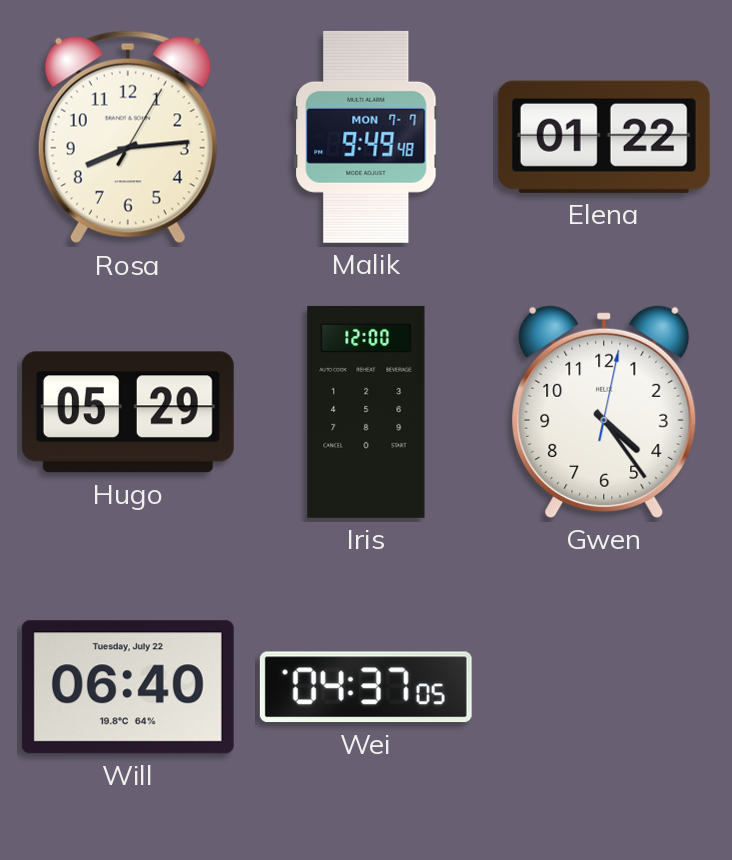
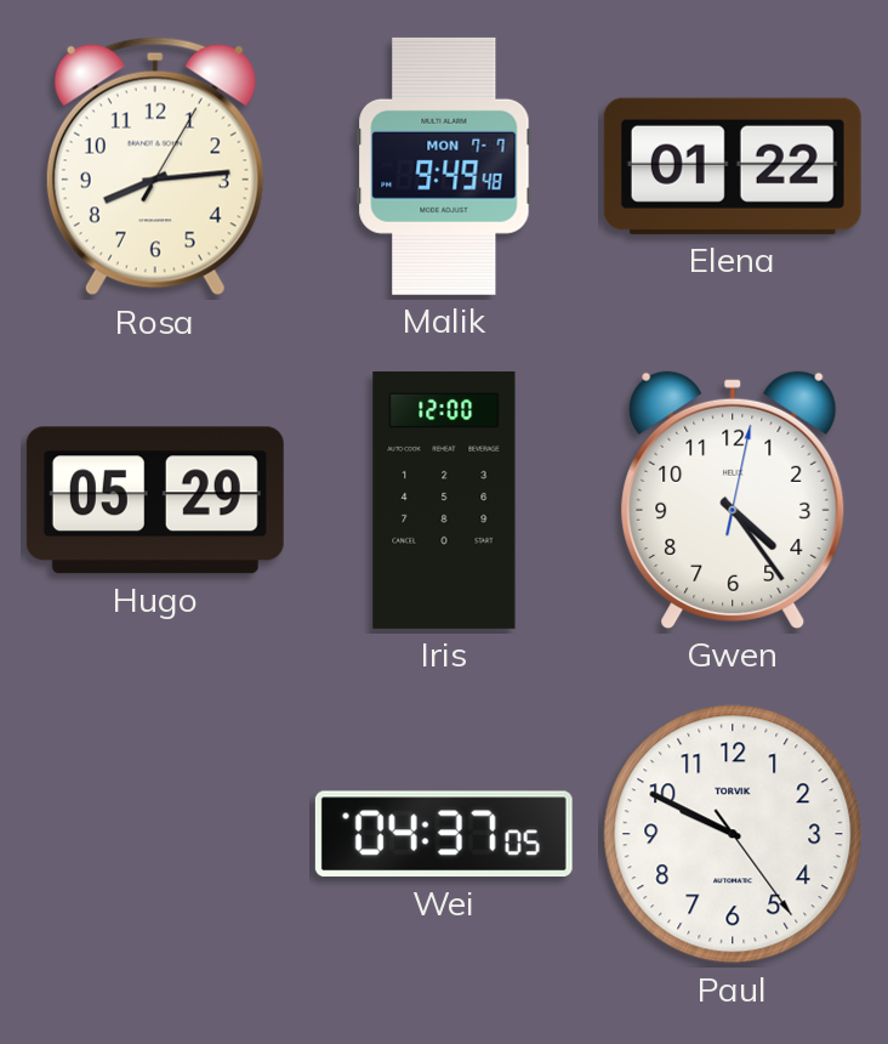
Will: 06:40 -> none
Paul: none -> 9:49
